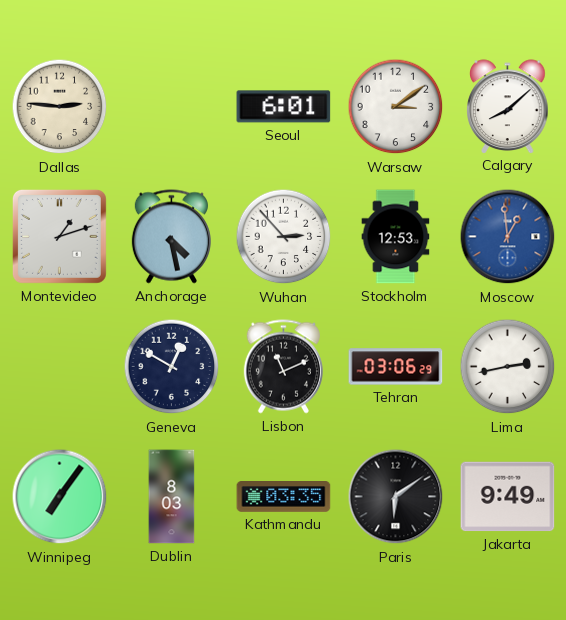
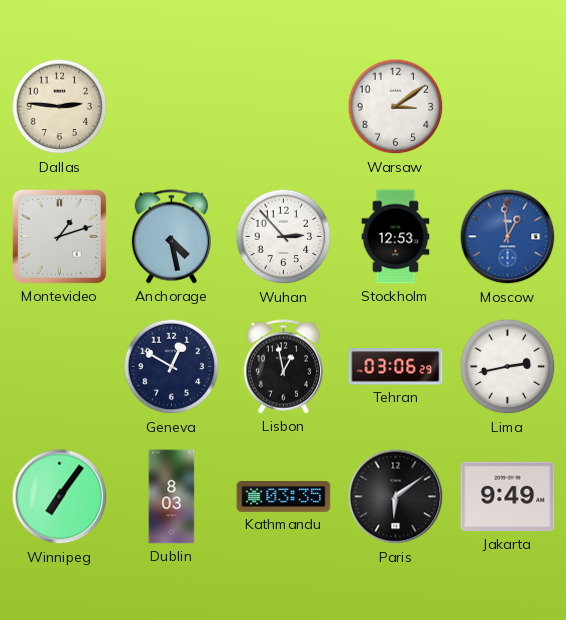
Seoul: 6:01 -> none
Calgary: 8:08 -> none
Lisbon: 11:11 -> 12:58
